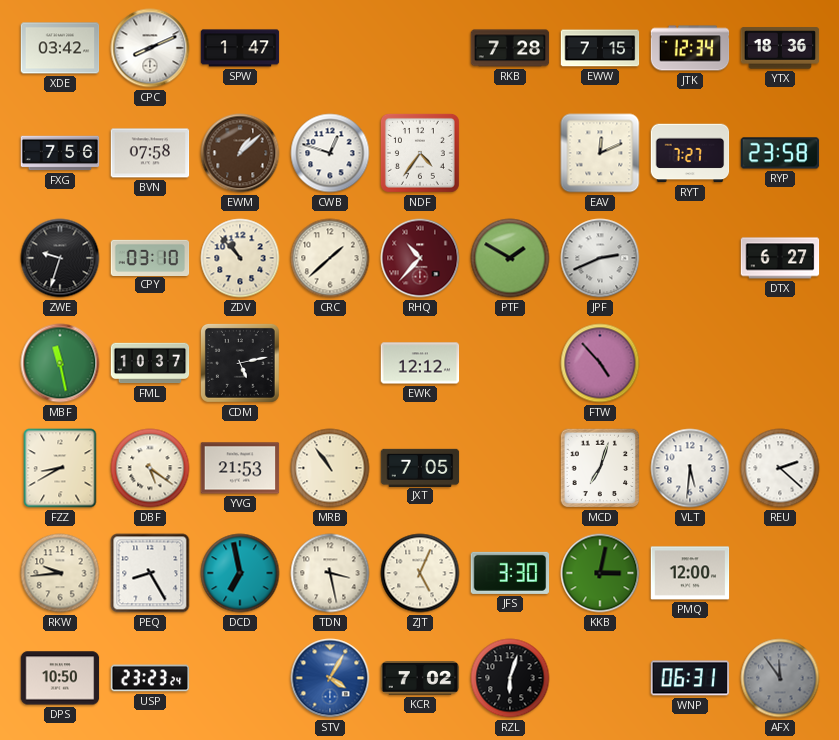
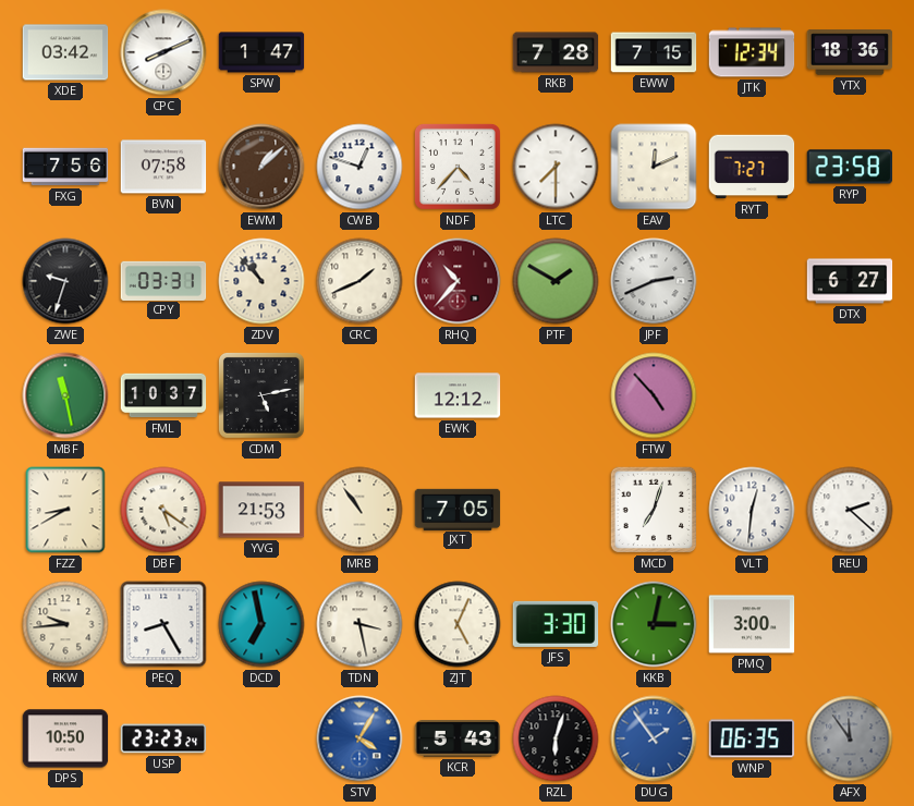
NDF: 4:36 -> 4:37
LTC: none -> 7:30
CPY: 03:10 -> 03:31
CRC: 1:38 -> 1:41
VLT: 5:31 -> 12:31
PMQ: 12:00 -> 3:00
KCR: 7:02 -> 5:43
DUG: none -> 1:54
WNP: 06:31 -> 06:35
